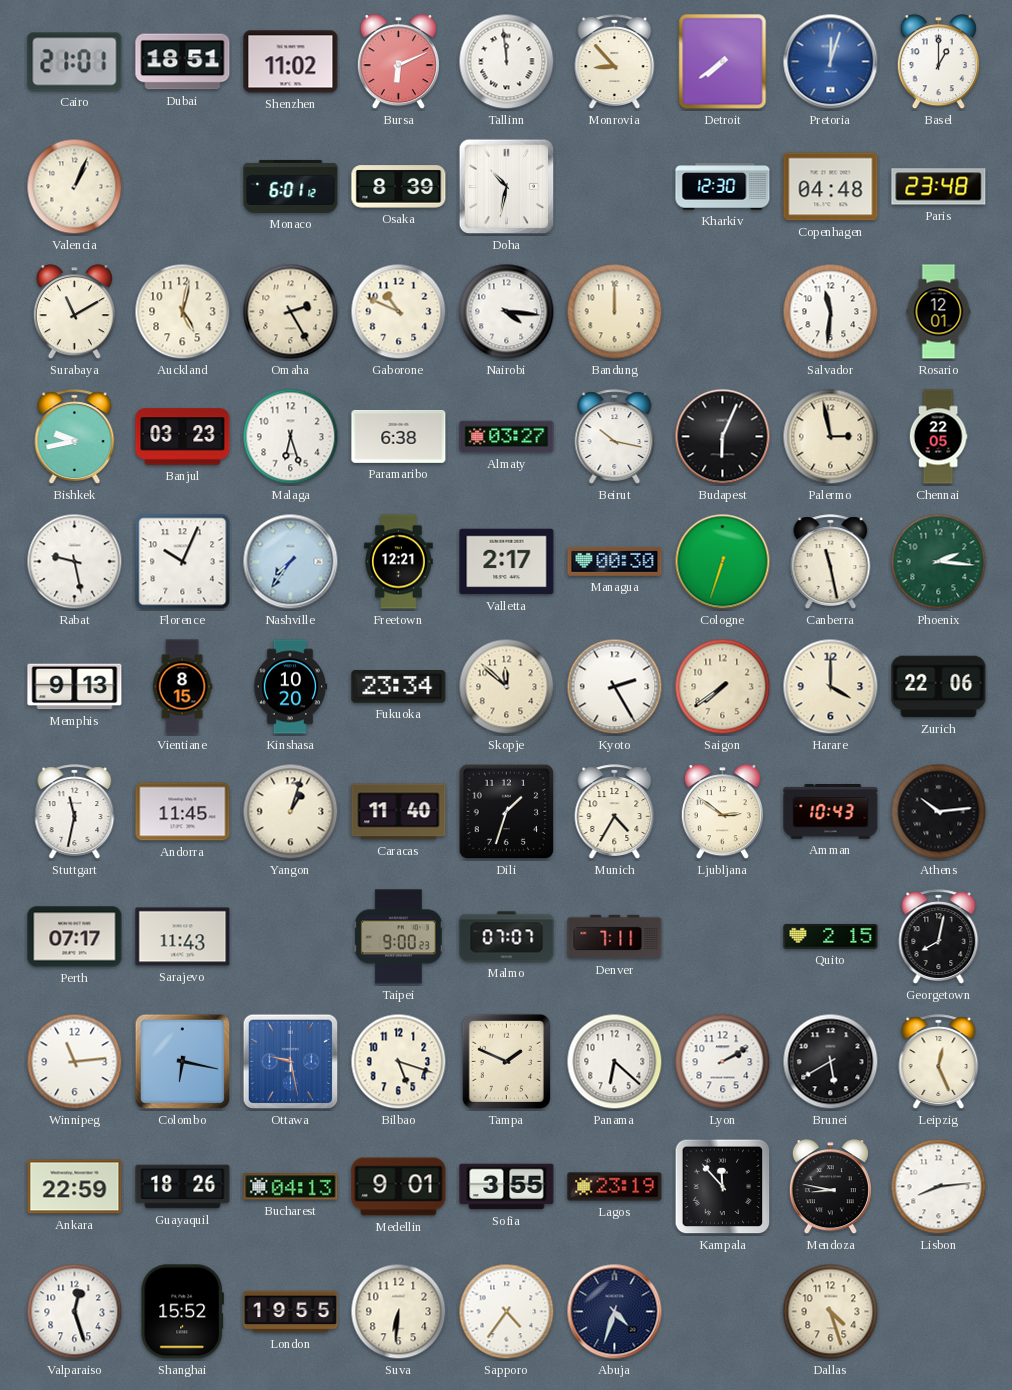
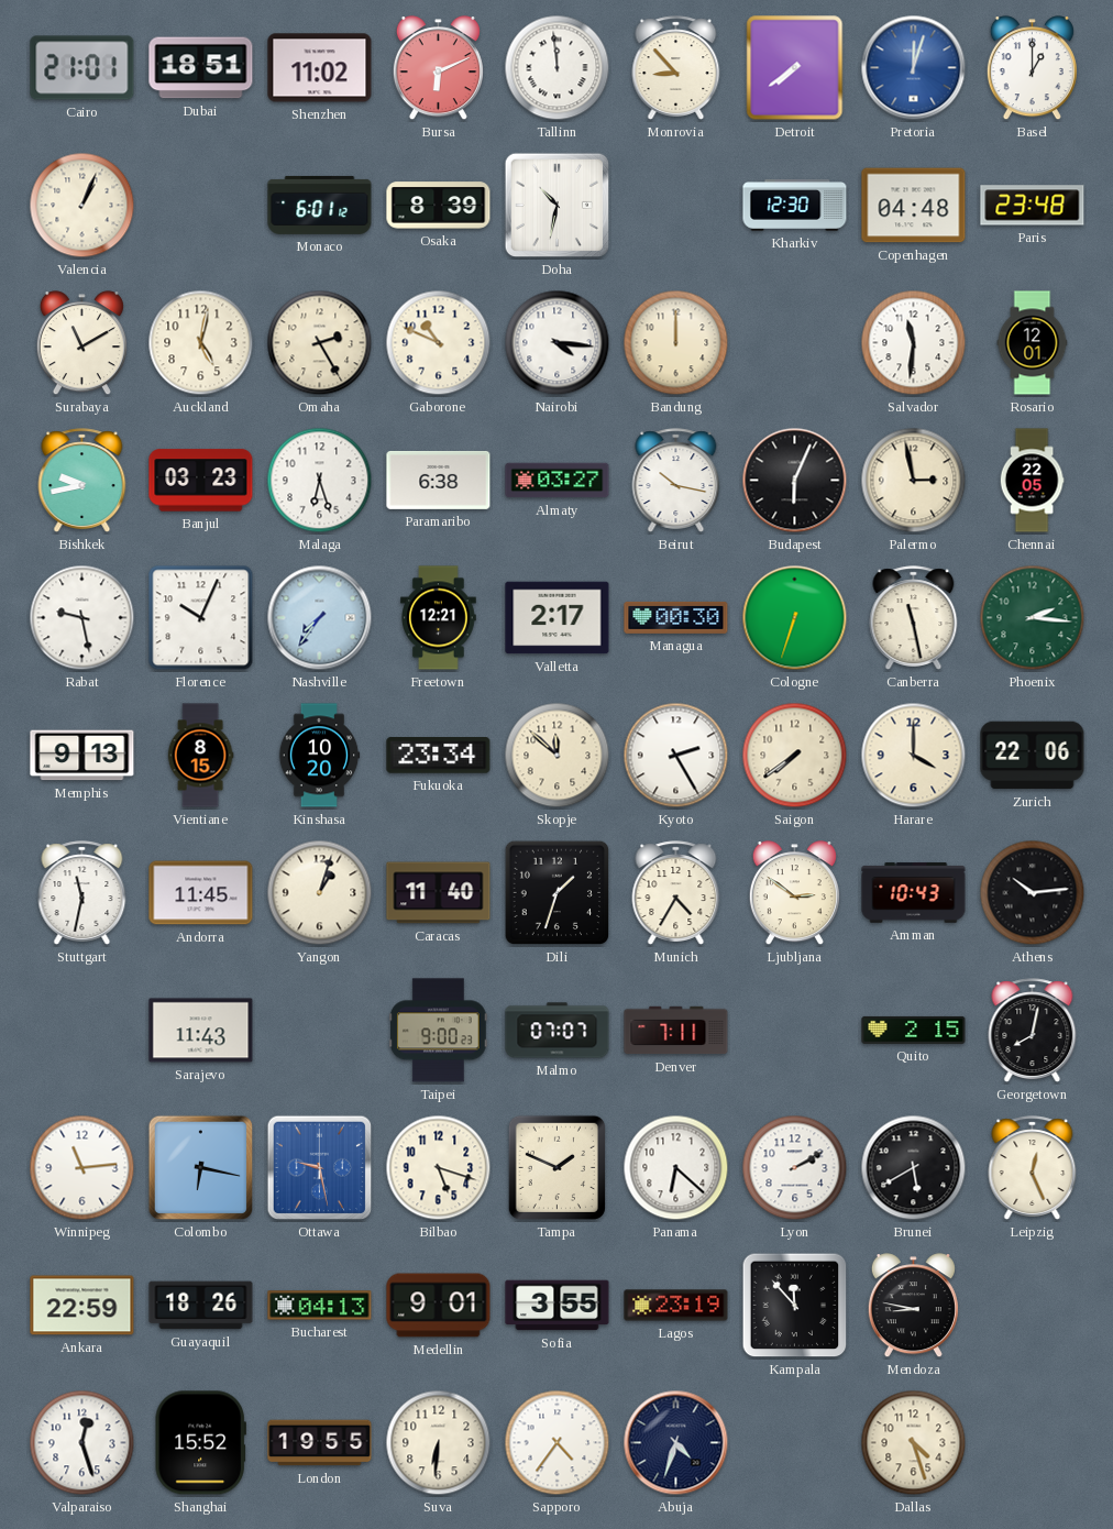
Perth: 07:17 -> none
Lisbon: 8:14 -> none
